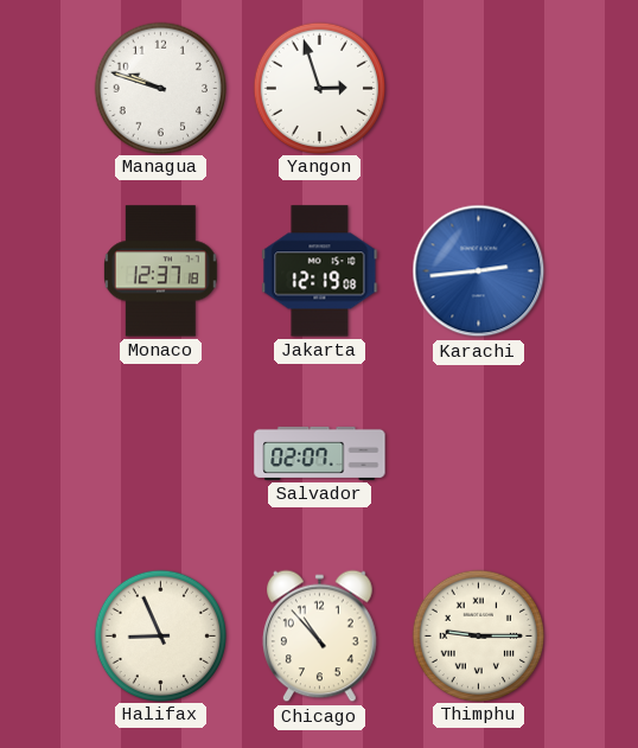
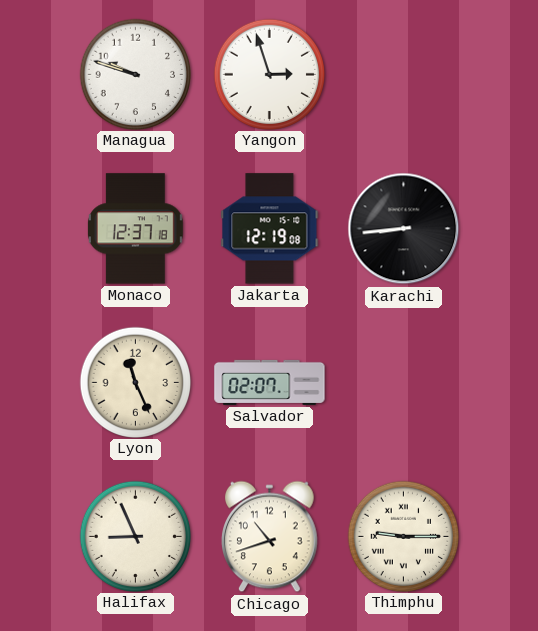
Karachi: 2:44 -> 8:44
Karachi dial: blue -> black
Lyon: none -> 11:26
Chicago: 10:53 -> 10:42
